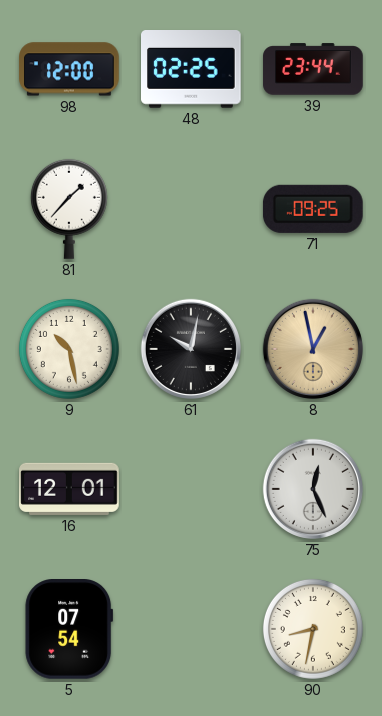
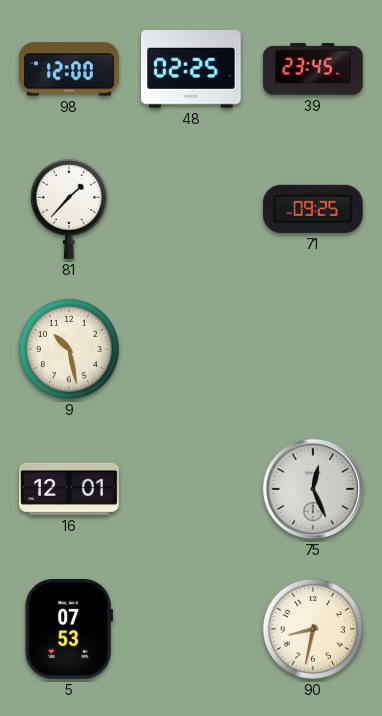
39: 23:44 -> 23:45
61: 10:02 -> none
8: 12:58 -> none
5: 07:54 -> 07:53
